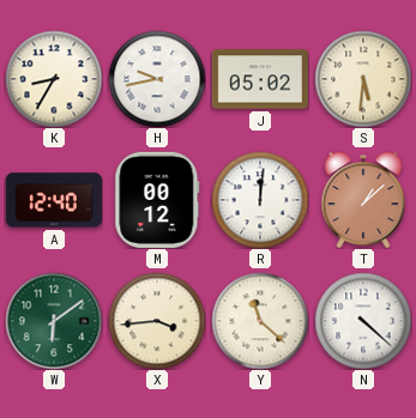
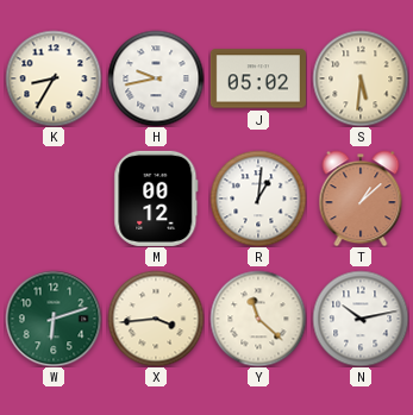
A: 12:40 -> none
R: 12:01 -> 1:01
W: 6:09 -> 6:12
N: 4:22 -> 10:13
